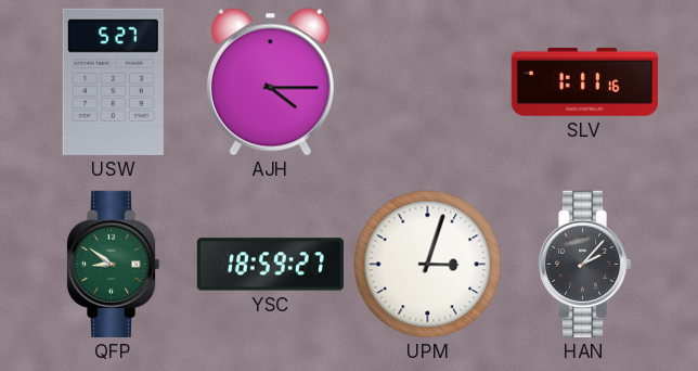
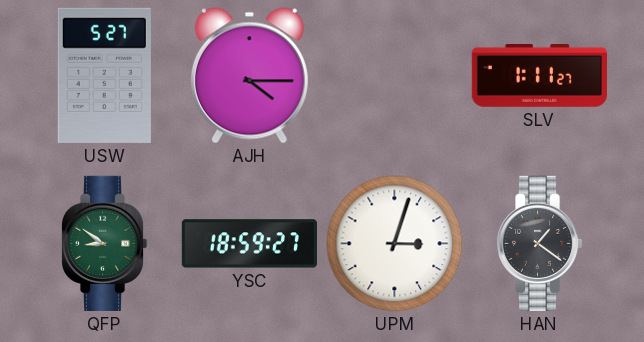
SLV: 1:11:16 -> 1:11:27
HAN: 2:07 -> 1:21
